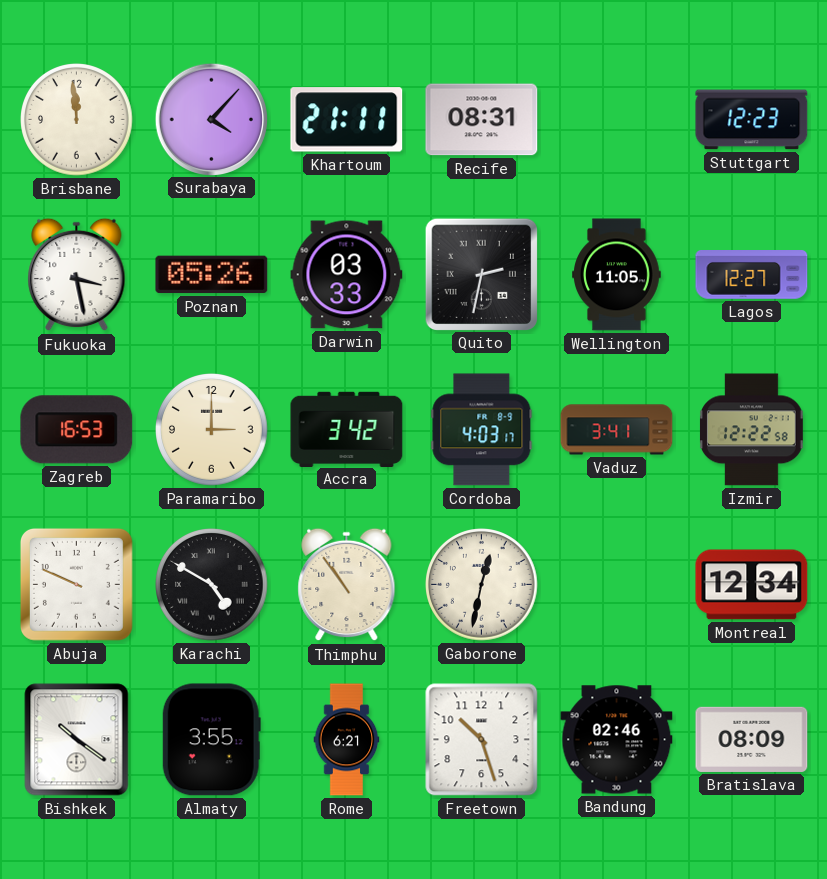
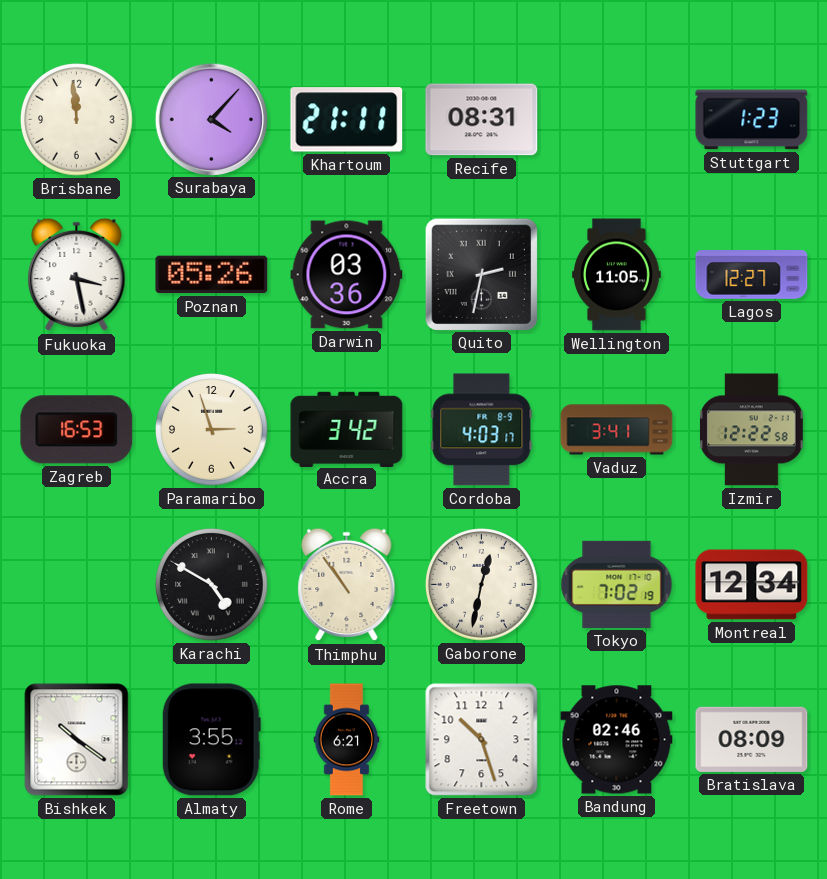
Stuttgart: 12:23 -> 1:23
Darwin: 03:33 -> 03:36
Paramaribo: 3:00 -> 2:57
Abuja: 9:49 -> none
Tokyo: none -> 7:02
